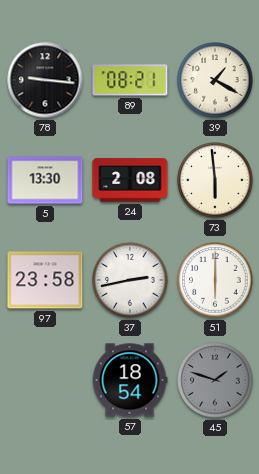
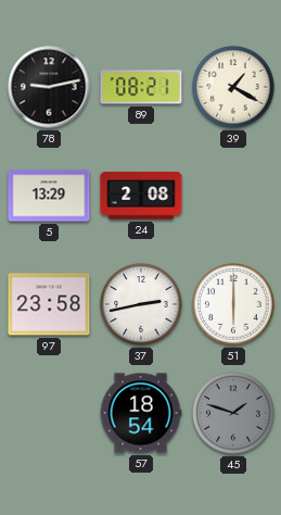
78: 9:16 -> 9:13
5: 13:30 -> 13:29
73: 5:59 -> none
